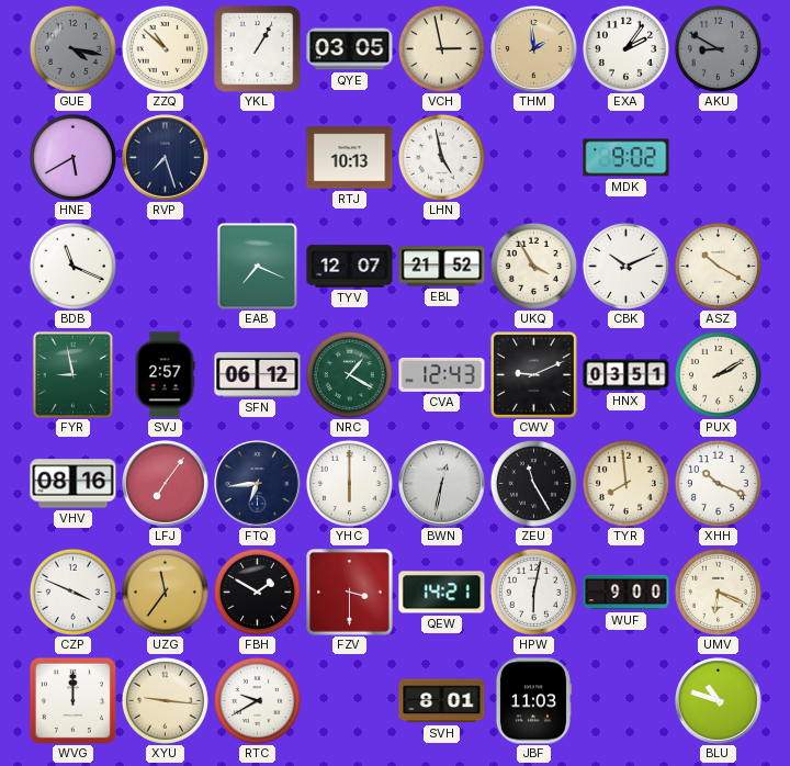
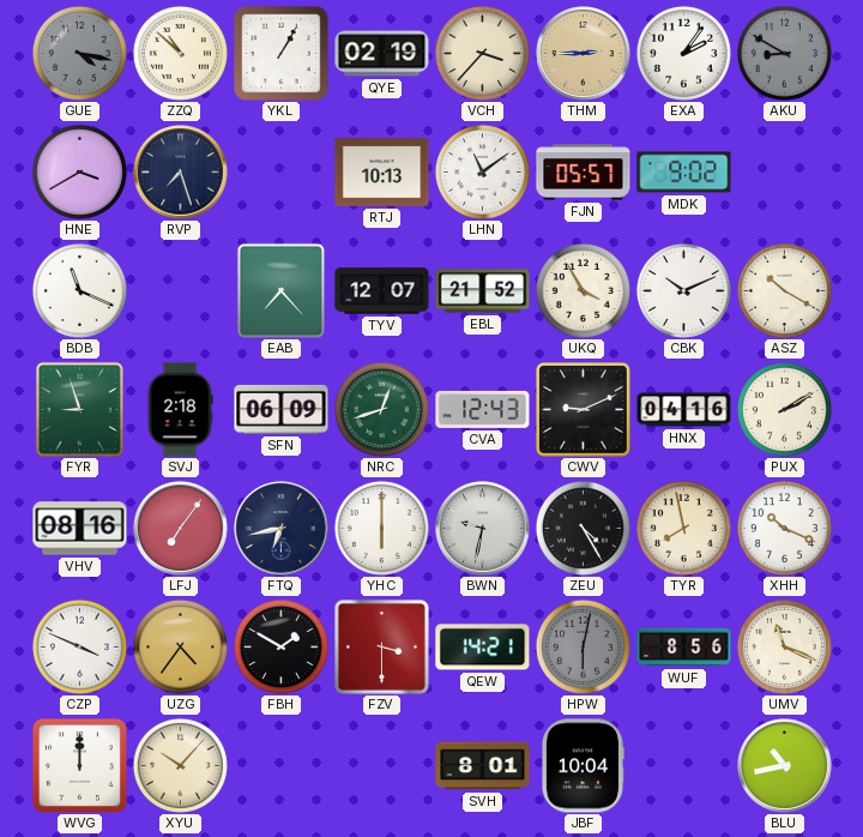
QYE: 03:05 -> 02:19
VCH: 2:58 -> 3:37
THM: 1:59 -> 2:45
HNE: 5:40 -> 3:40
LHN: 4:58 -> 11:09
FJN: none -> 05:57
EAB: 7:19 -> 7:23
FYR: 8:58 -> 8:57
SVJ: 2:57 -> 2:18
SFN: 06:12 -> 06:09
NRC: 1:20 -> 12:42
HNX: 03:51 -> 04:16
FTQ: 6:44 -> 6:43
BWN: 12:32 -> 9:32
ZEU: 11:25 -> 4:25
TYR: 7:59 -> 7:58
UZG: 11:36 -> 4:36
HPW dial: white -> grey
WUF: 9:00 -> 8:56
UMV: 6:19 -> 11:19
XYU: 9:16 -> 10:07
RTC: 9:40 -> none
JBF: 11:03 -> 10:04
BLU: 10:48 -> 10:43
